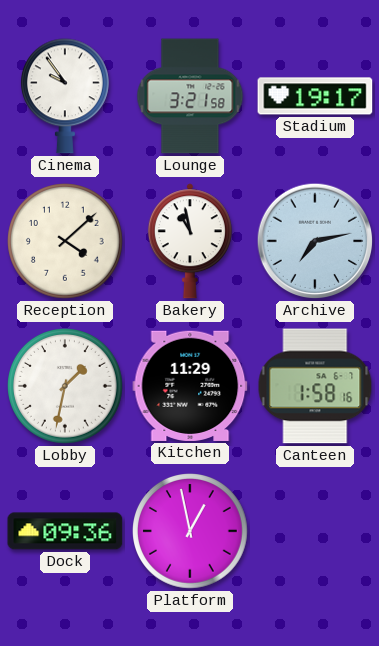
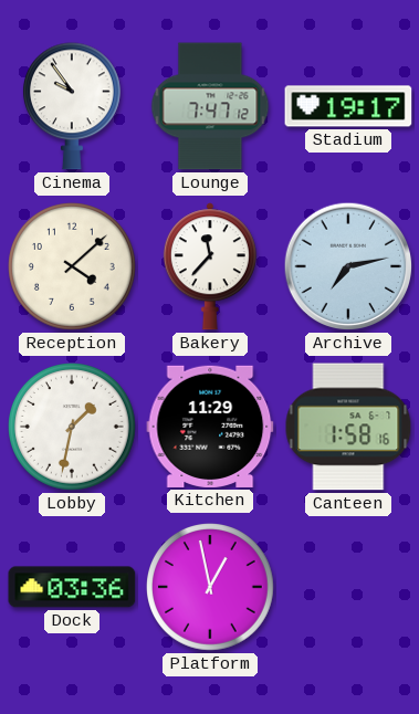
Lounge: 3:21 -> 7:47
Bakery: 10:58 -> 11:37
Dock: 09:36 -> 03:36
